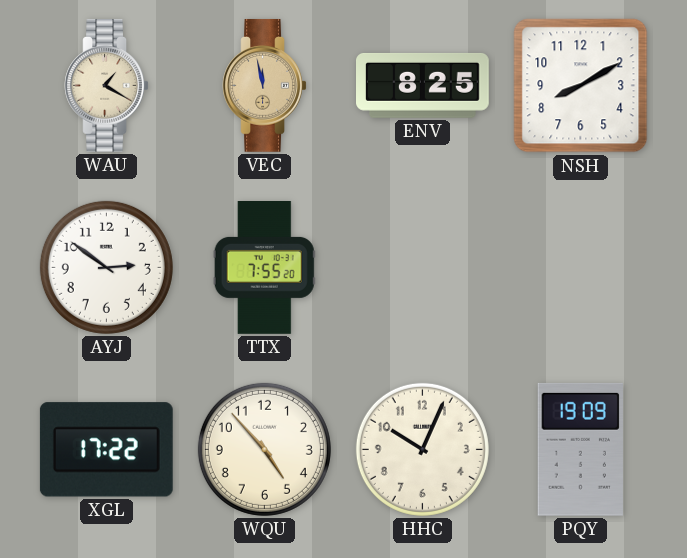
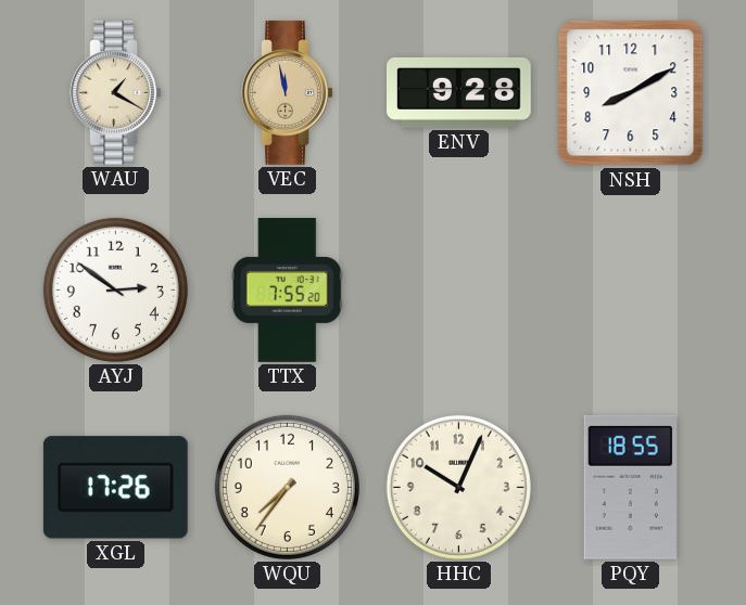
ENV: 8:25 -> 9:28
XGL: 17:22 -> 17:26
WQU: 4:53 -> 7:36
PQY: 19:09 -> 18:55
